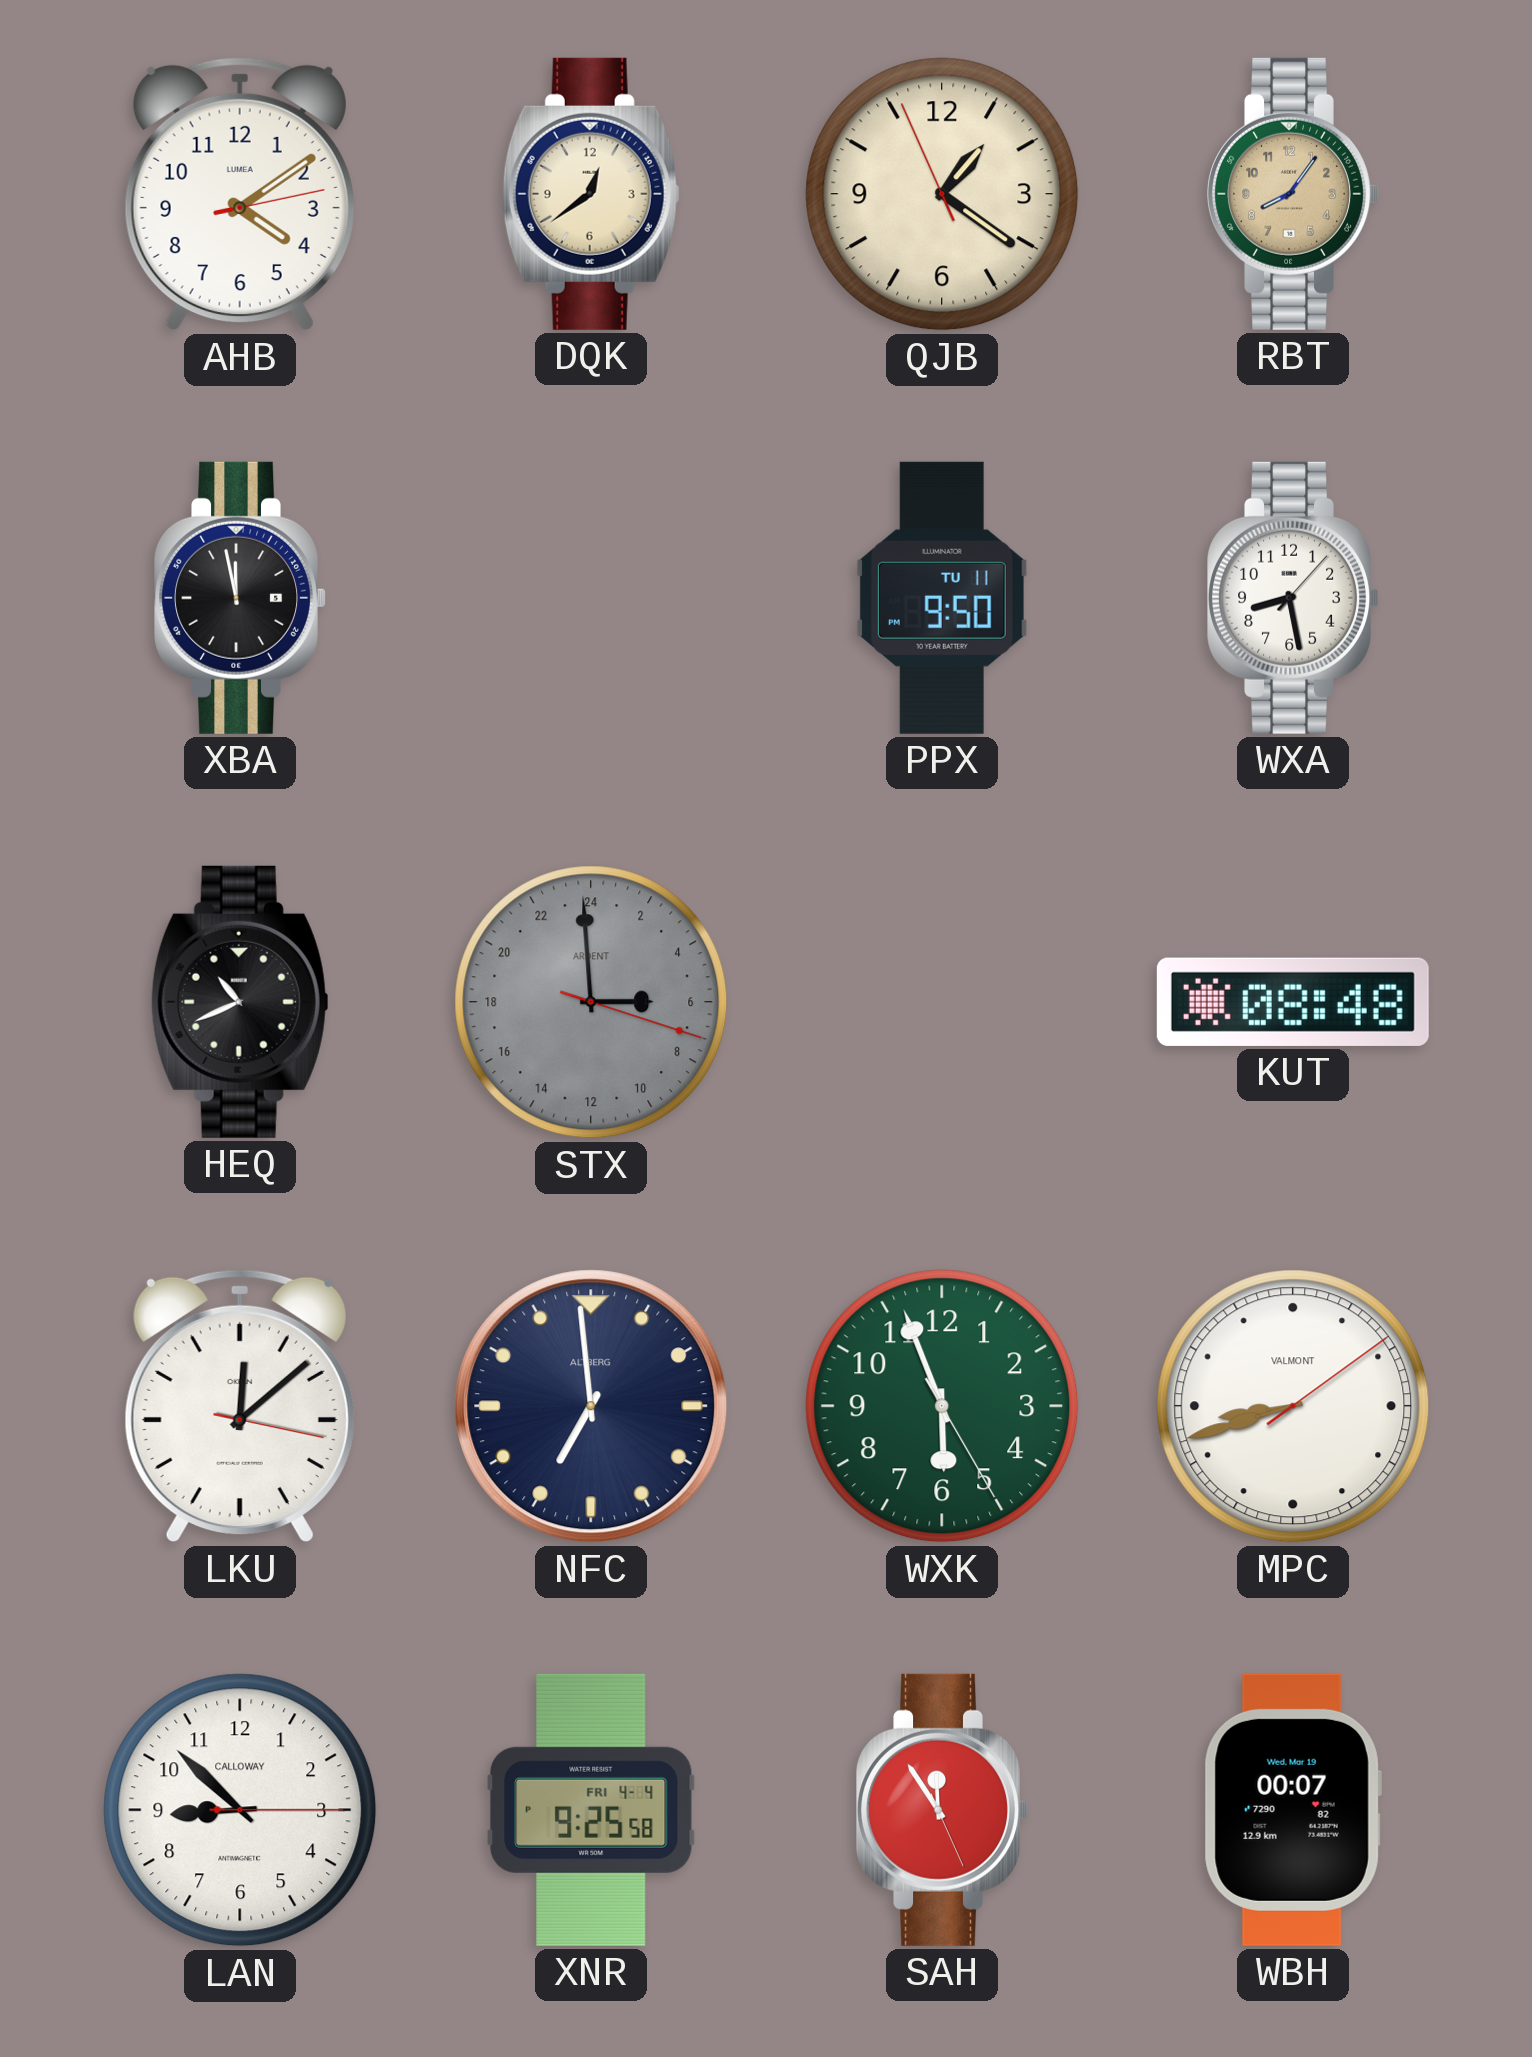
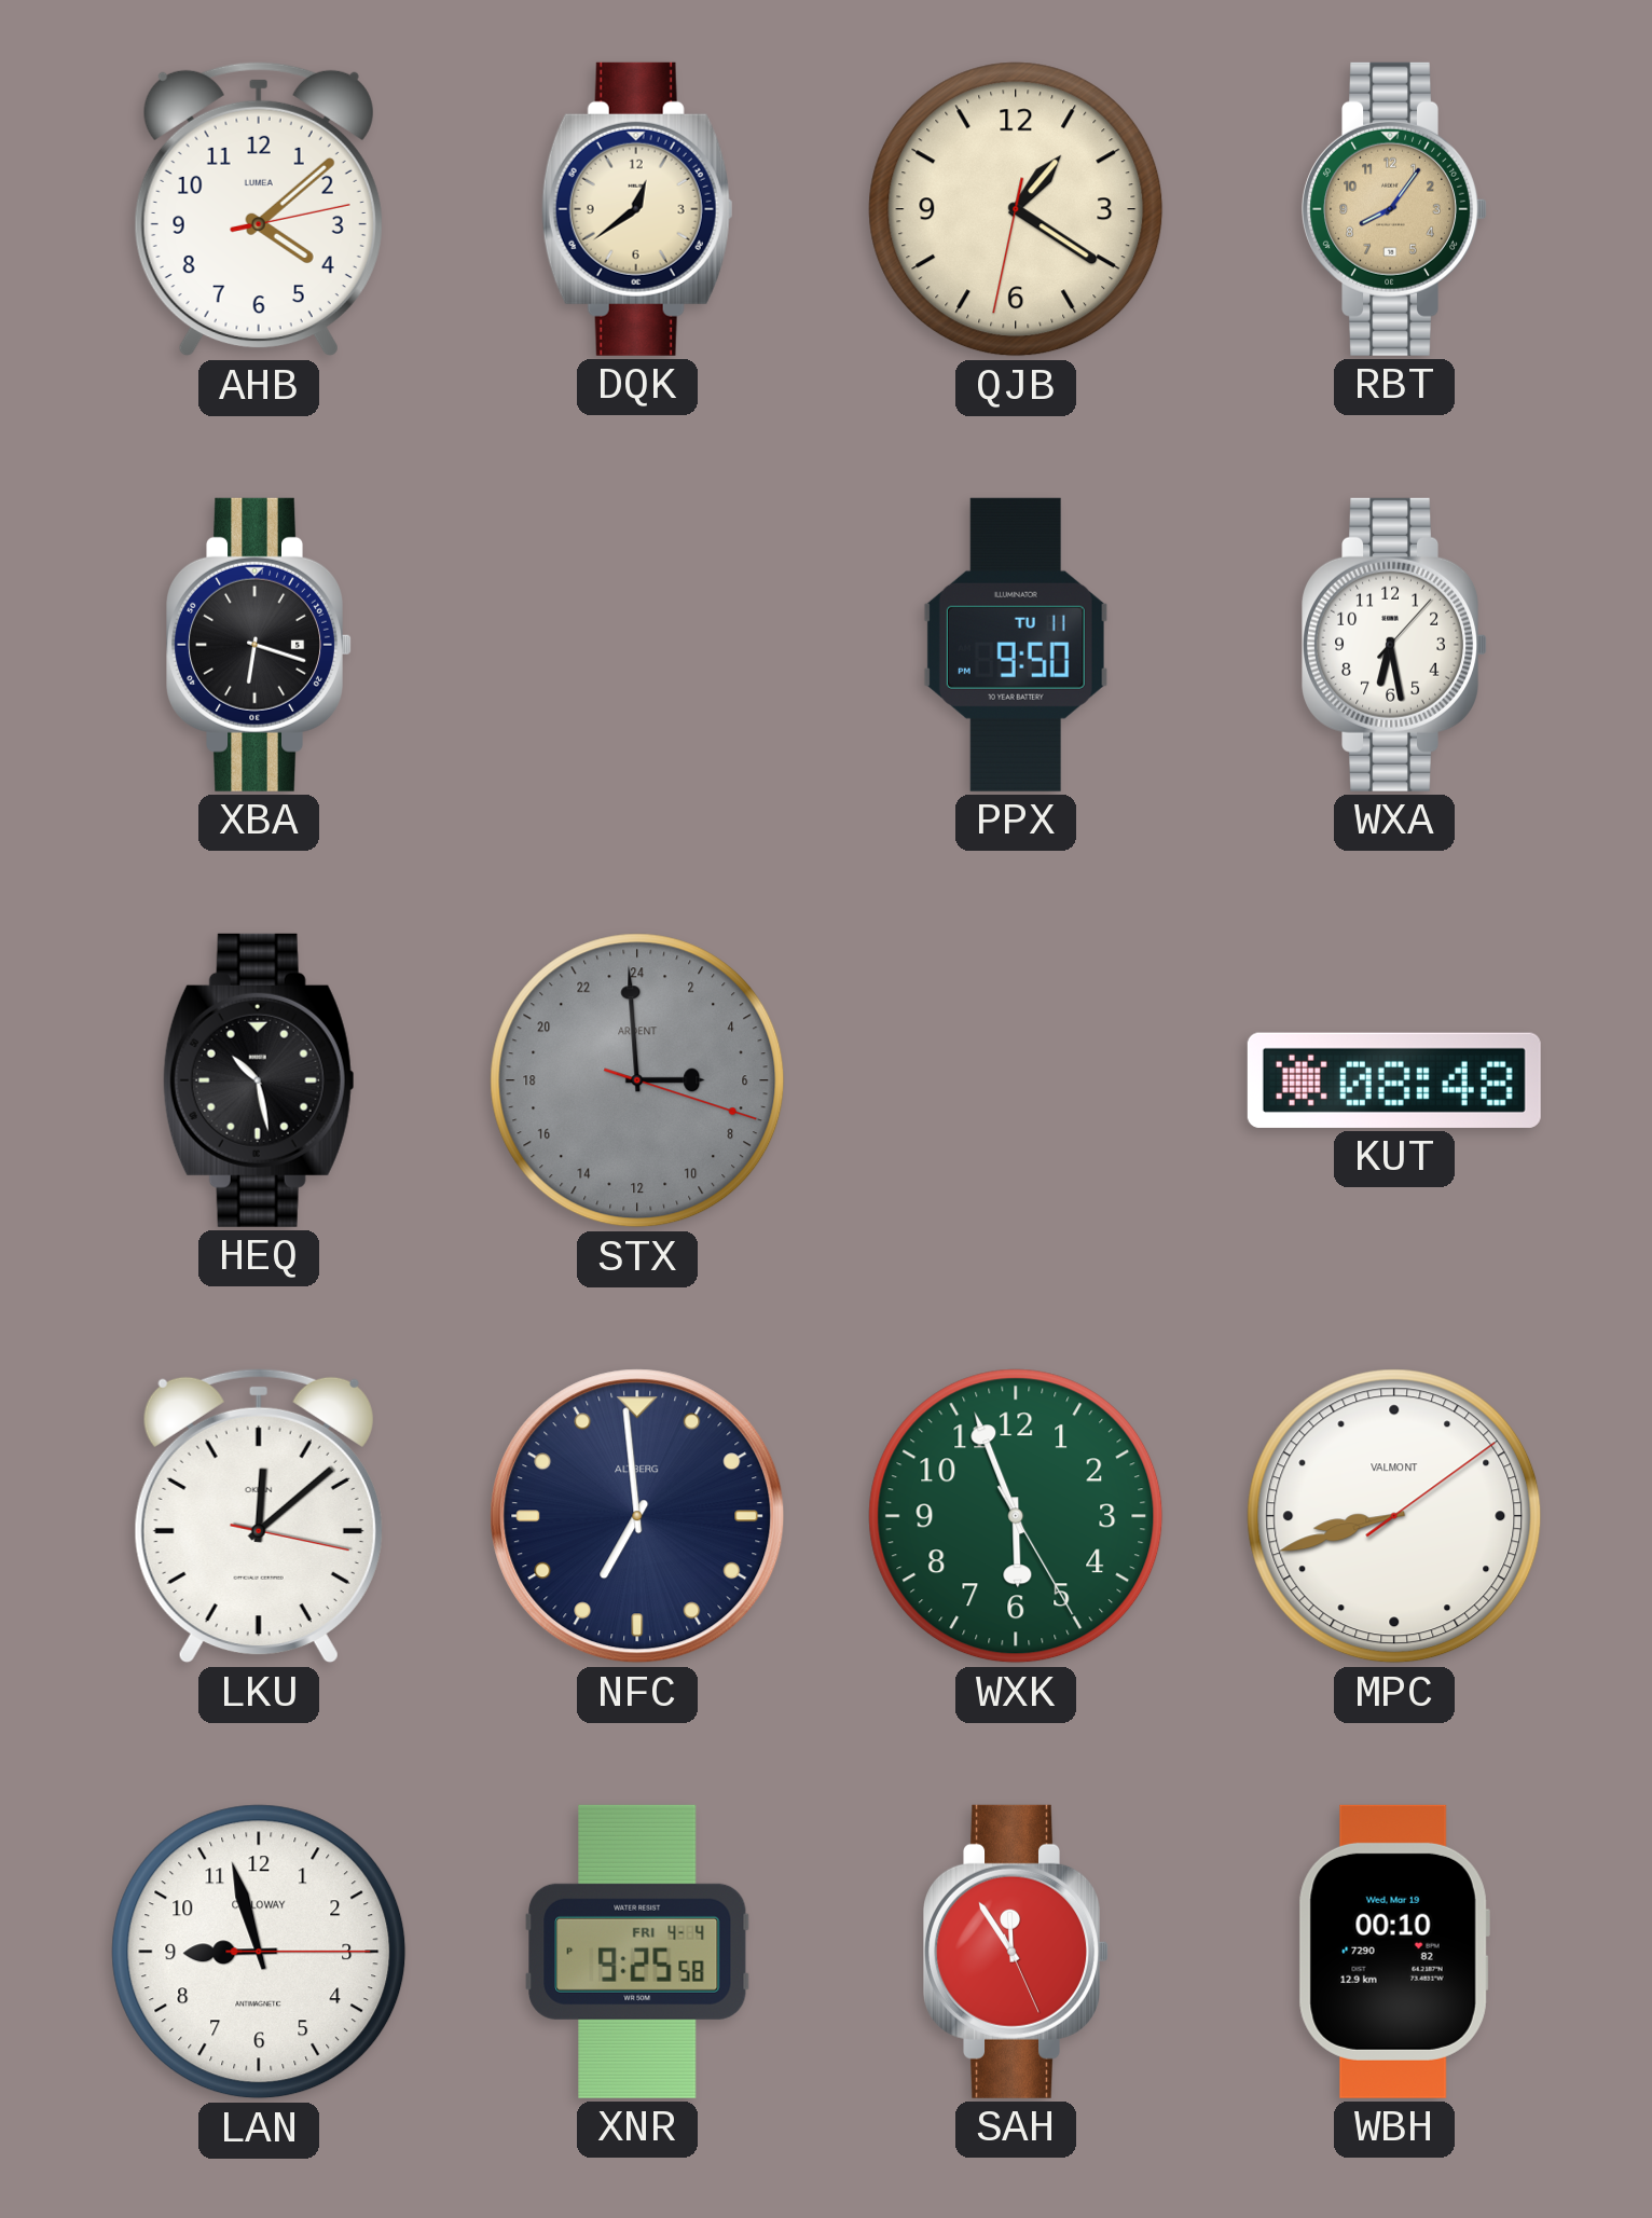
AHB: 4:09 -> 4:08
QJB: 1:20:56 -> 1:20:32
XBA: 11:58 -> 6:18
WXA: 8:28 -> 6:28
HEQ: 10:41 -> 10:28
LAN: 8:52 -> 8:57
WBH: 00:07 -> 00:10
